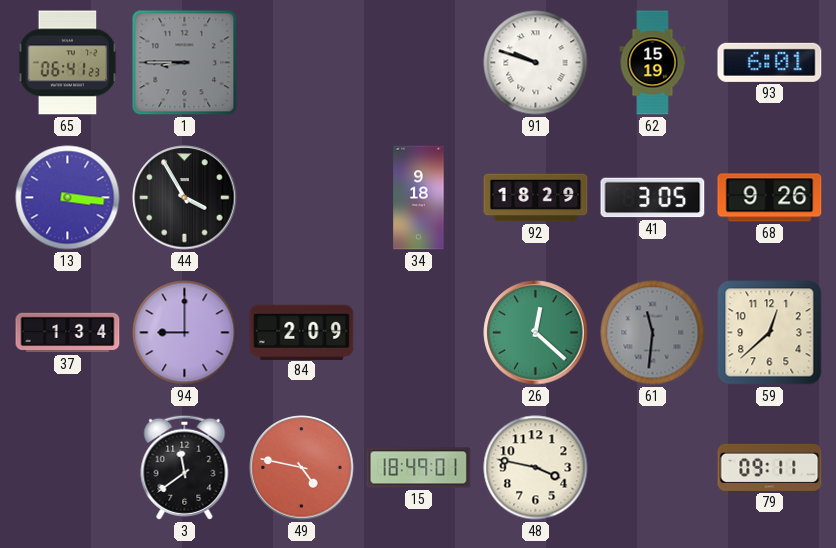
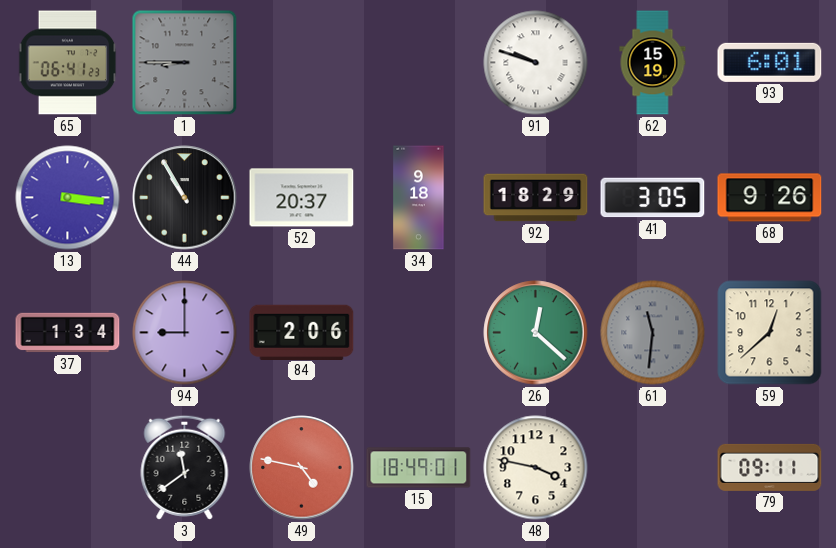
44: 3:55 -> 10:55
52: none -> 20:37
84: 2:09 -> 2:06
